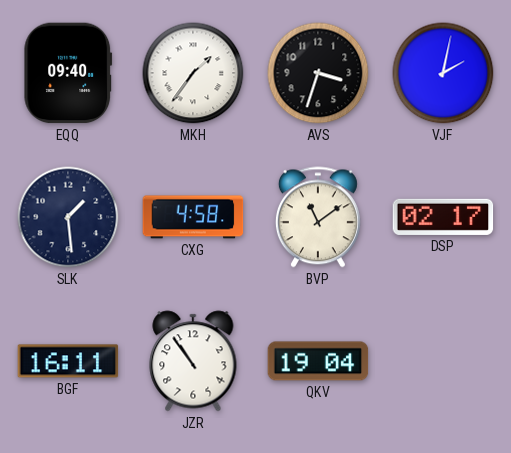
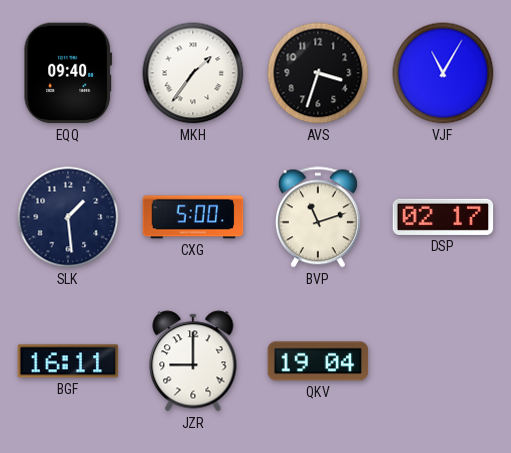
VJF: 2:02 -> 11:05
CXG: 4:58 -> 5:00
BVP: 11:09 -> 11:12
JZR: 10:54 -> 9:00
